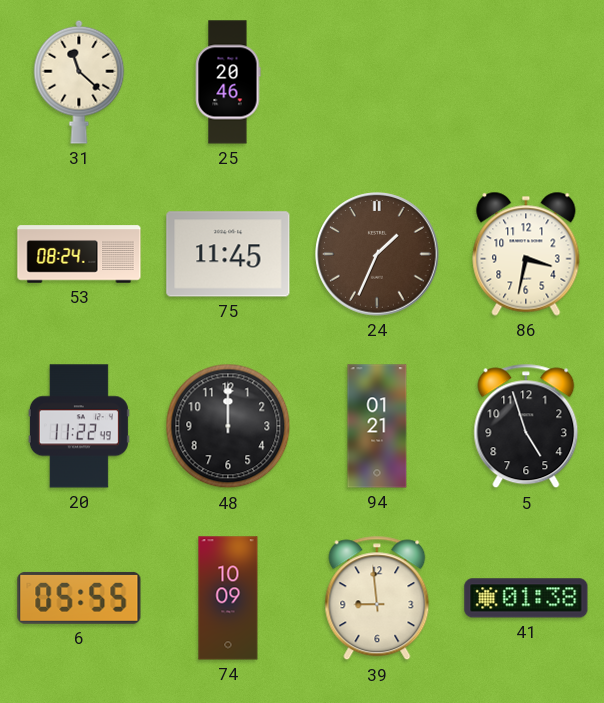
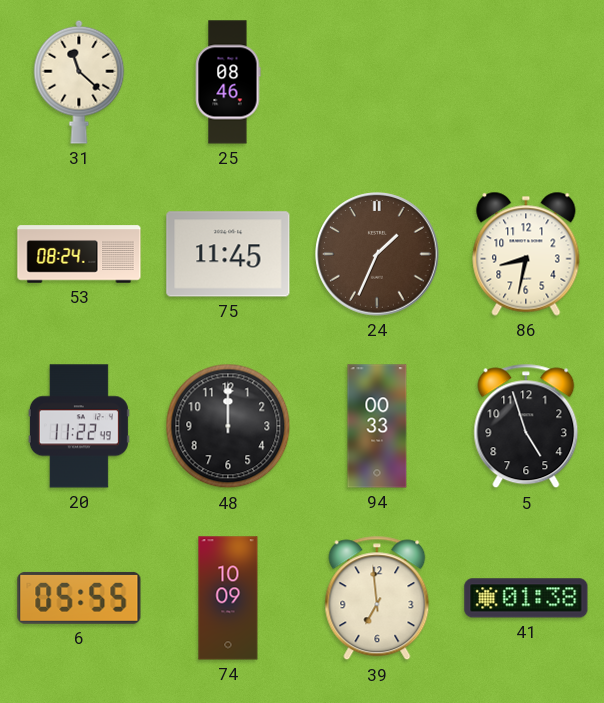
25: 20:46 -> 08:46
86: 3:32 -> 8:32
94: 01:21 -> 00:33
39: 8:59 -> 6:59
